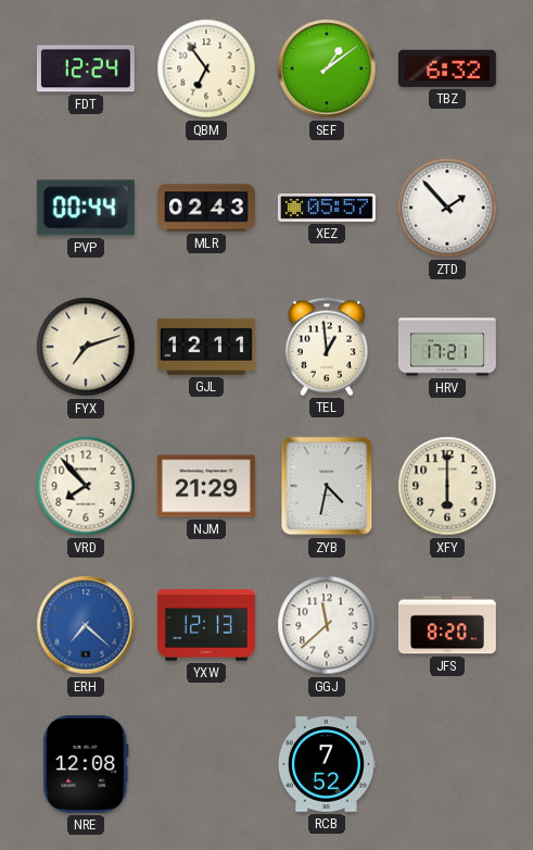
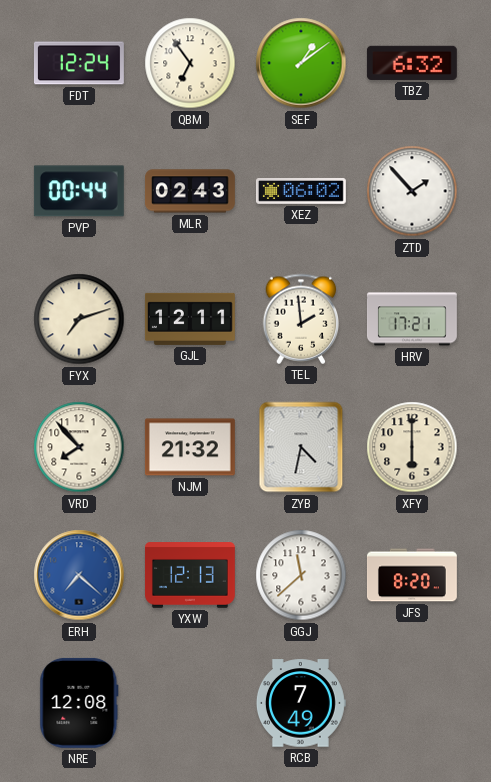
XEZ: 05:57 -> 06:02
TEL: 12:59 -> 1:59
NJM: 21:29 -> 21:32
RCB: 7:52 -> 7:49
